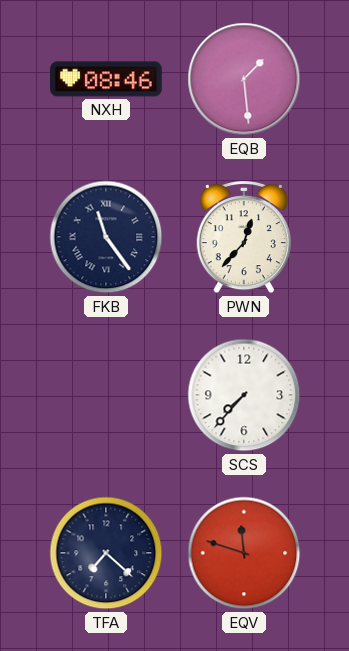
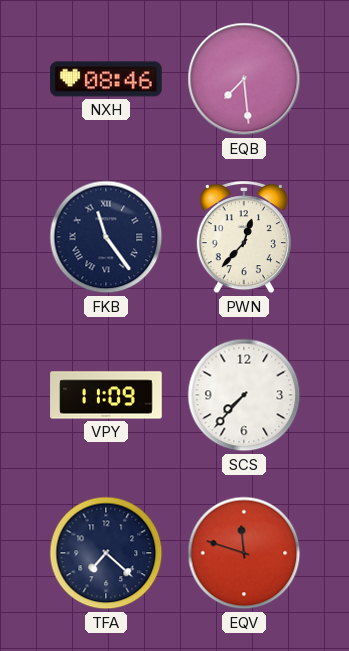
EQB: 1:29 -> 7:29
VPY: none -> 11:09
